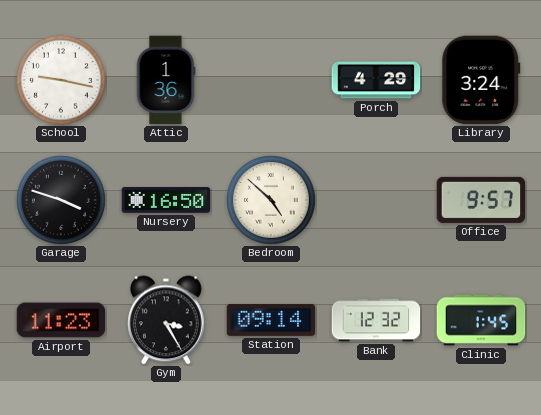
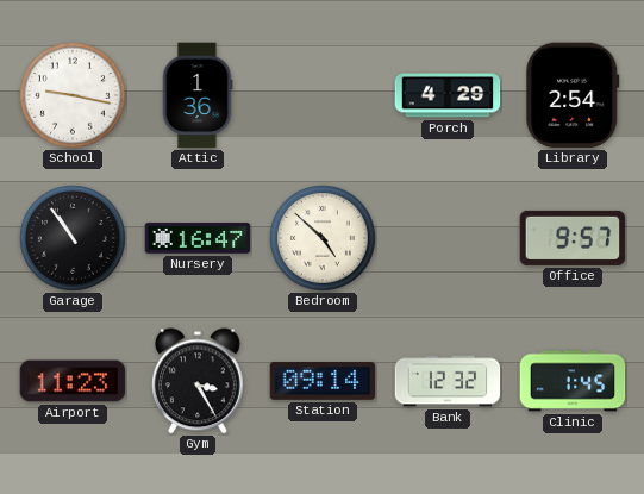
Library: 3:24 -> 2:54
Garage: 3:48 -> 10:54
Nursery: 16:50 -> 16:47
